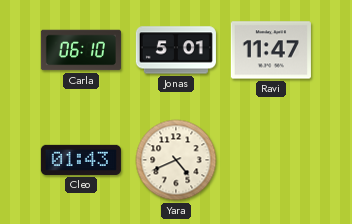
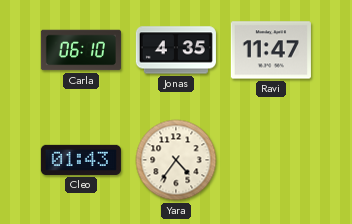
Jonas: 5:01 -> 4:35
Yara: 4:41 -> 4:36
